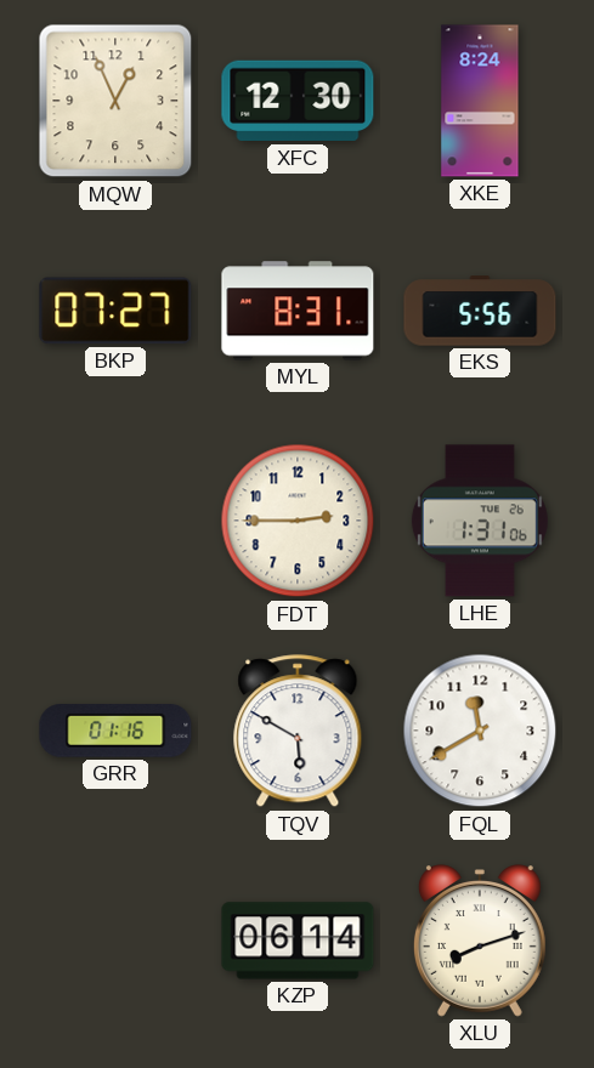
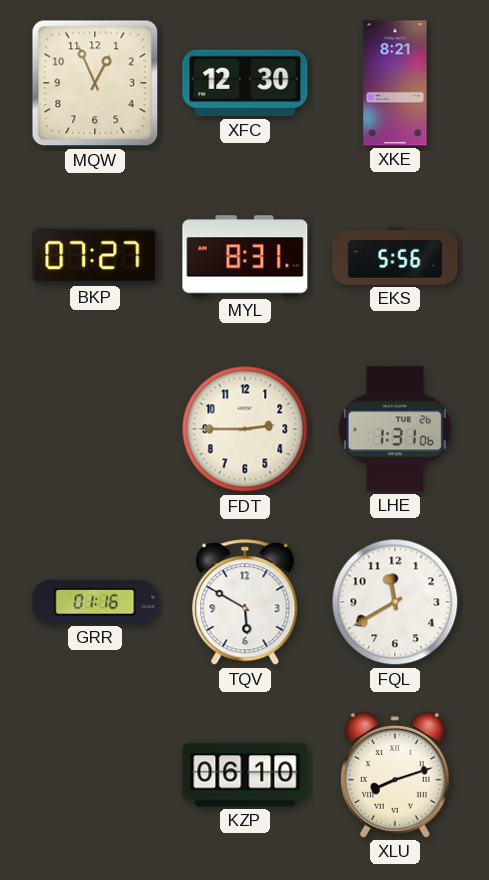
XKE: 8:24 -> 8:21
KZP: 06:14 -> 06:10
